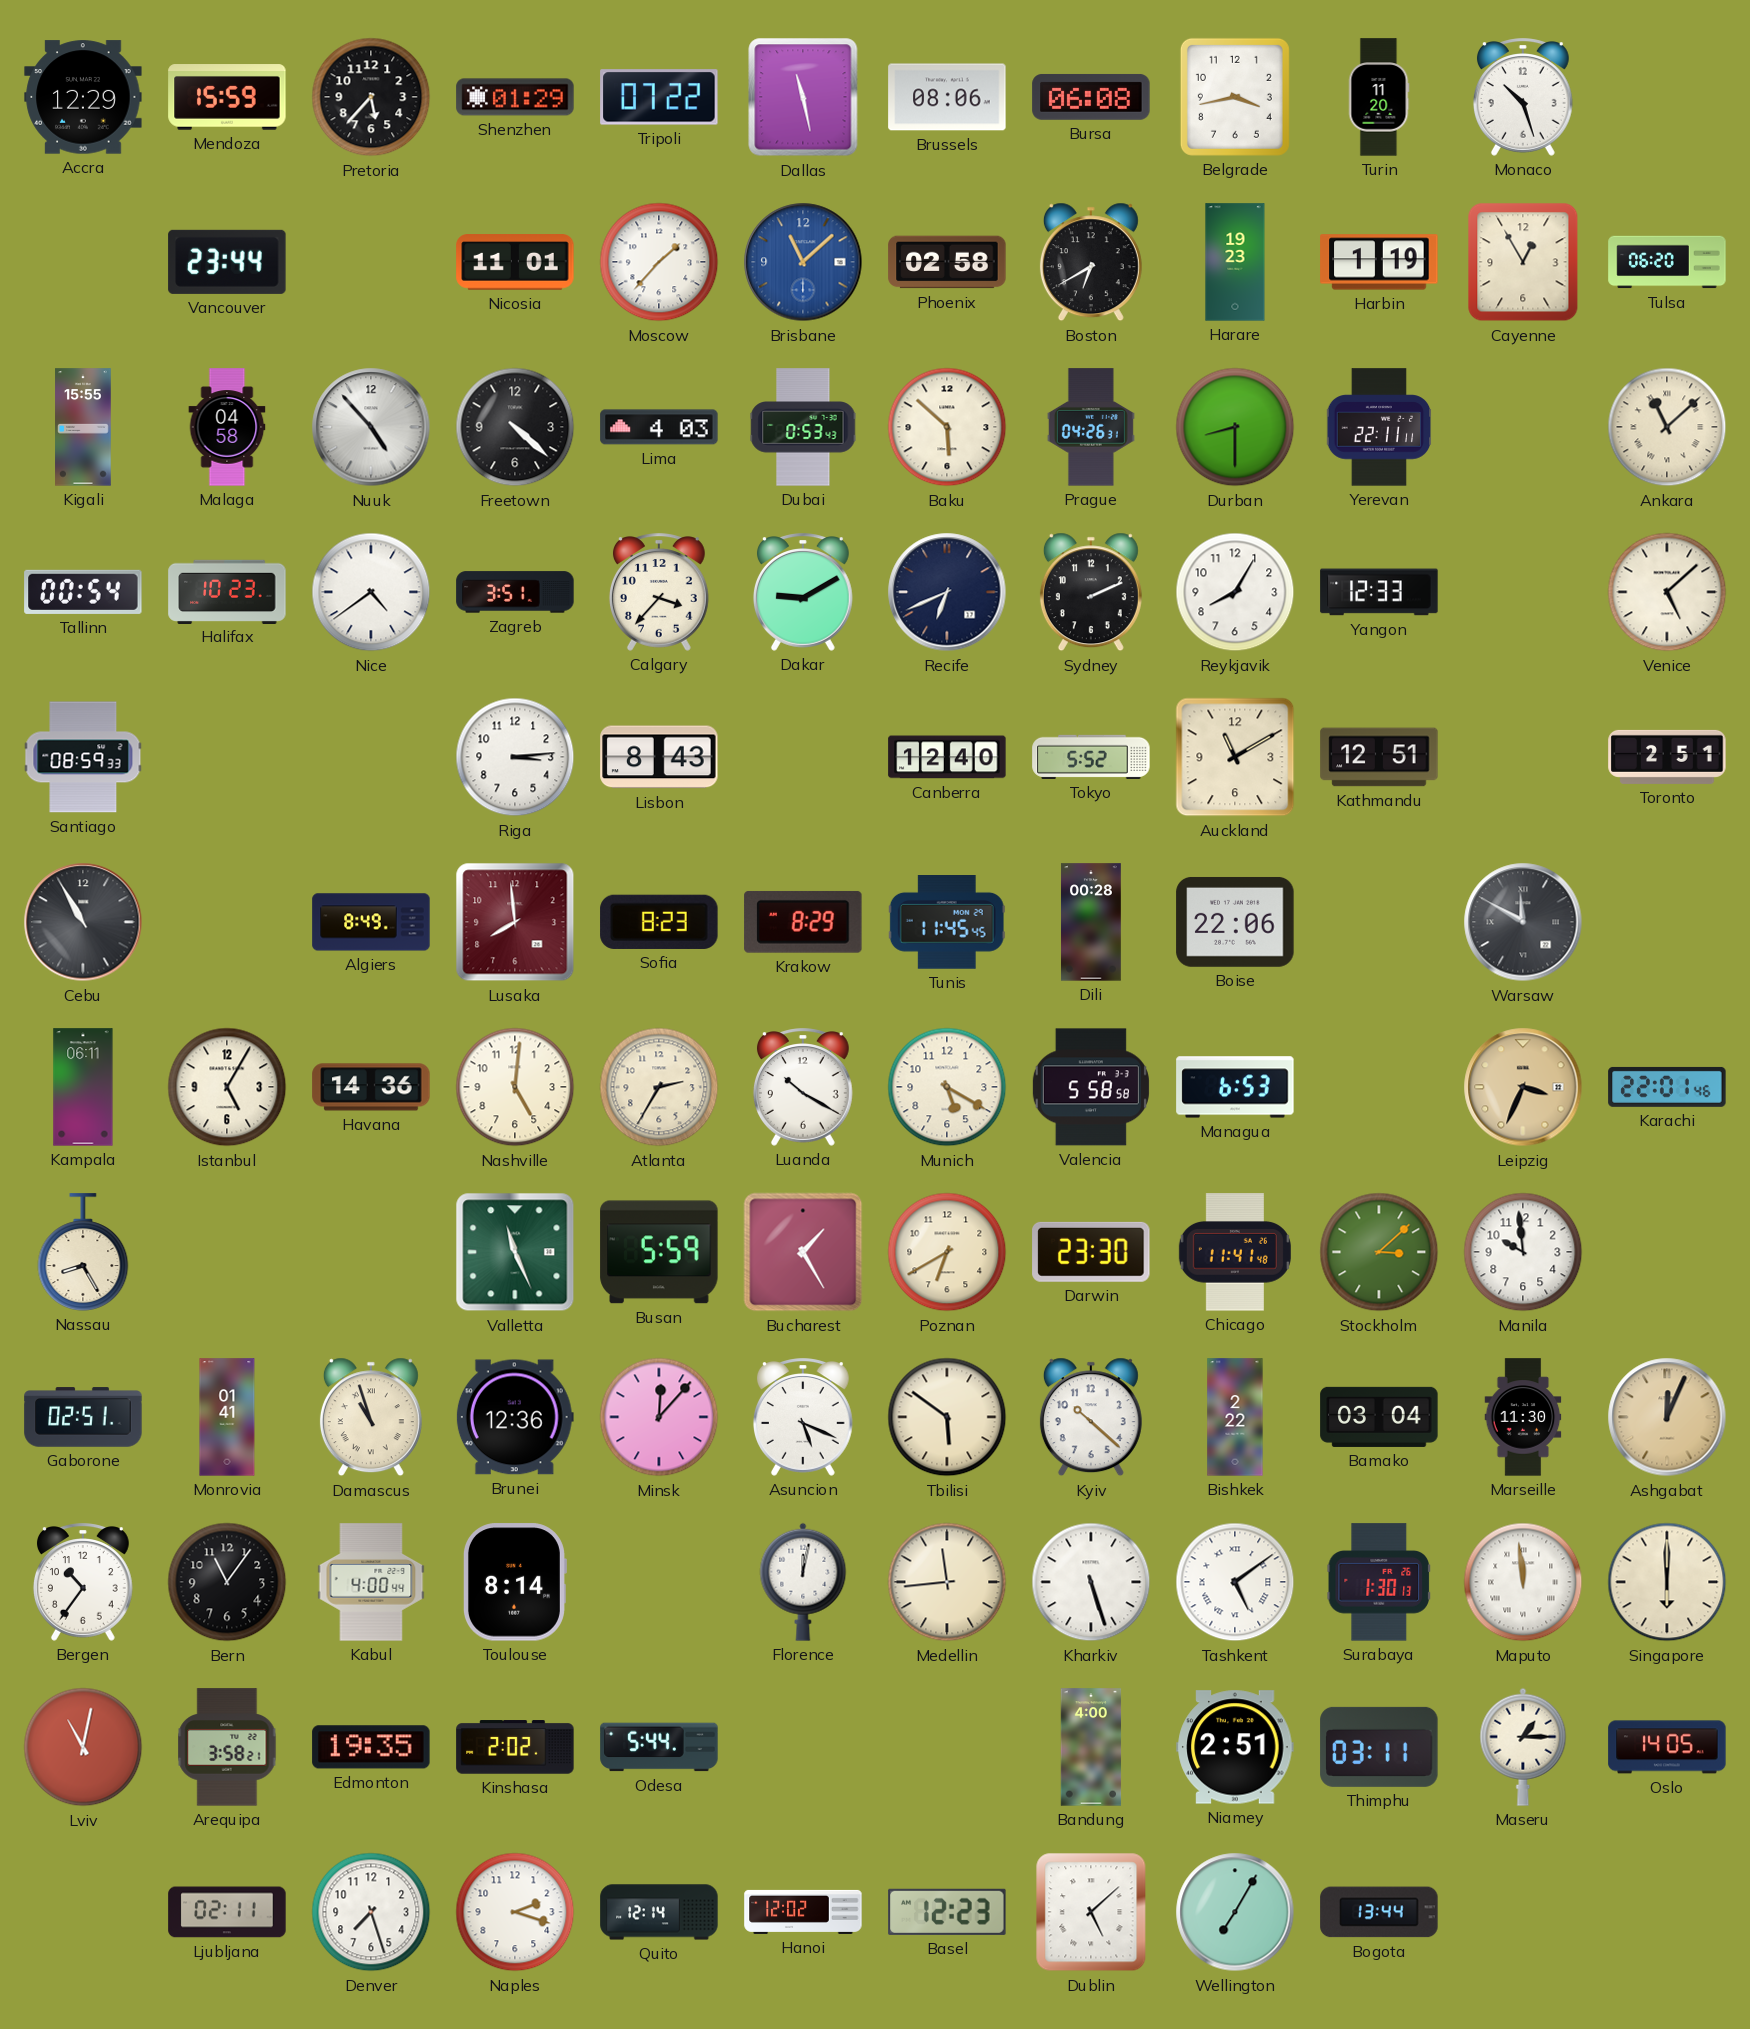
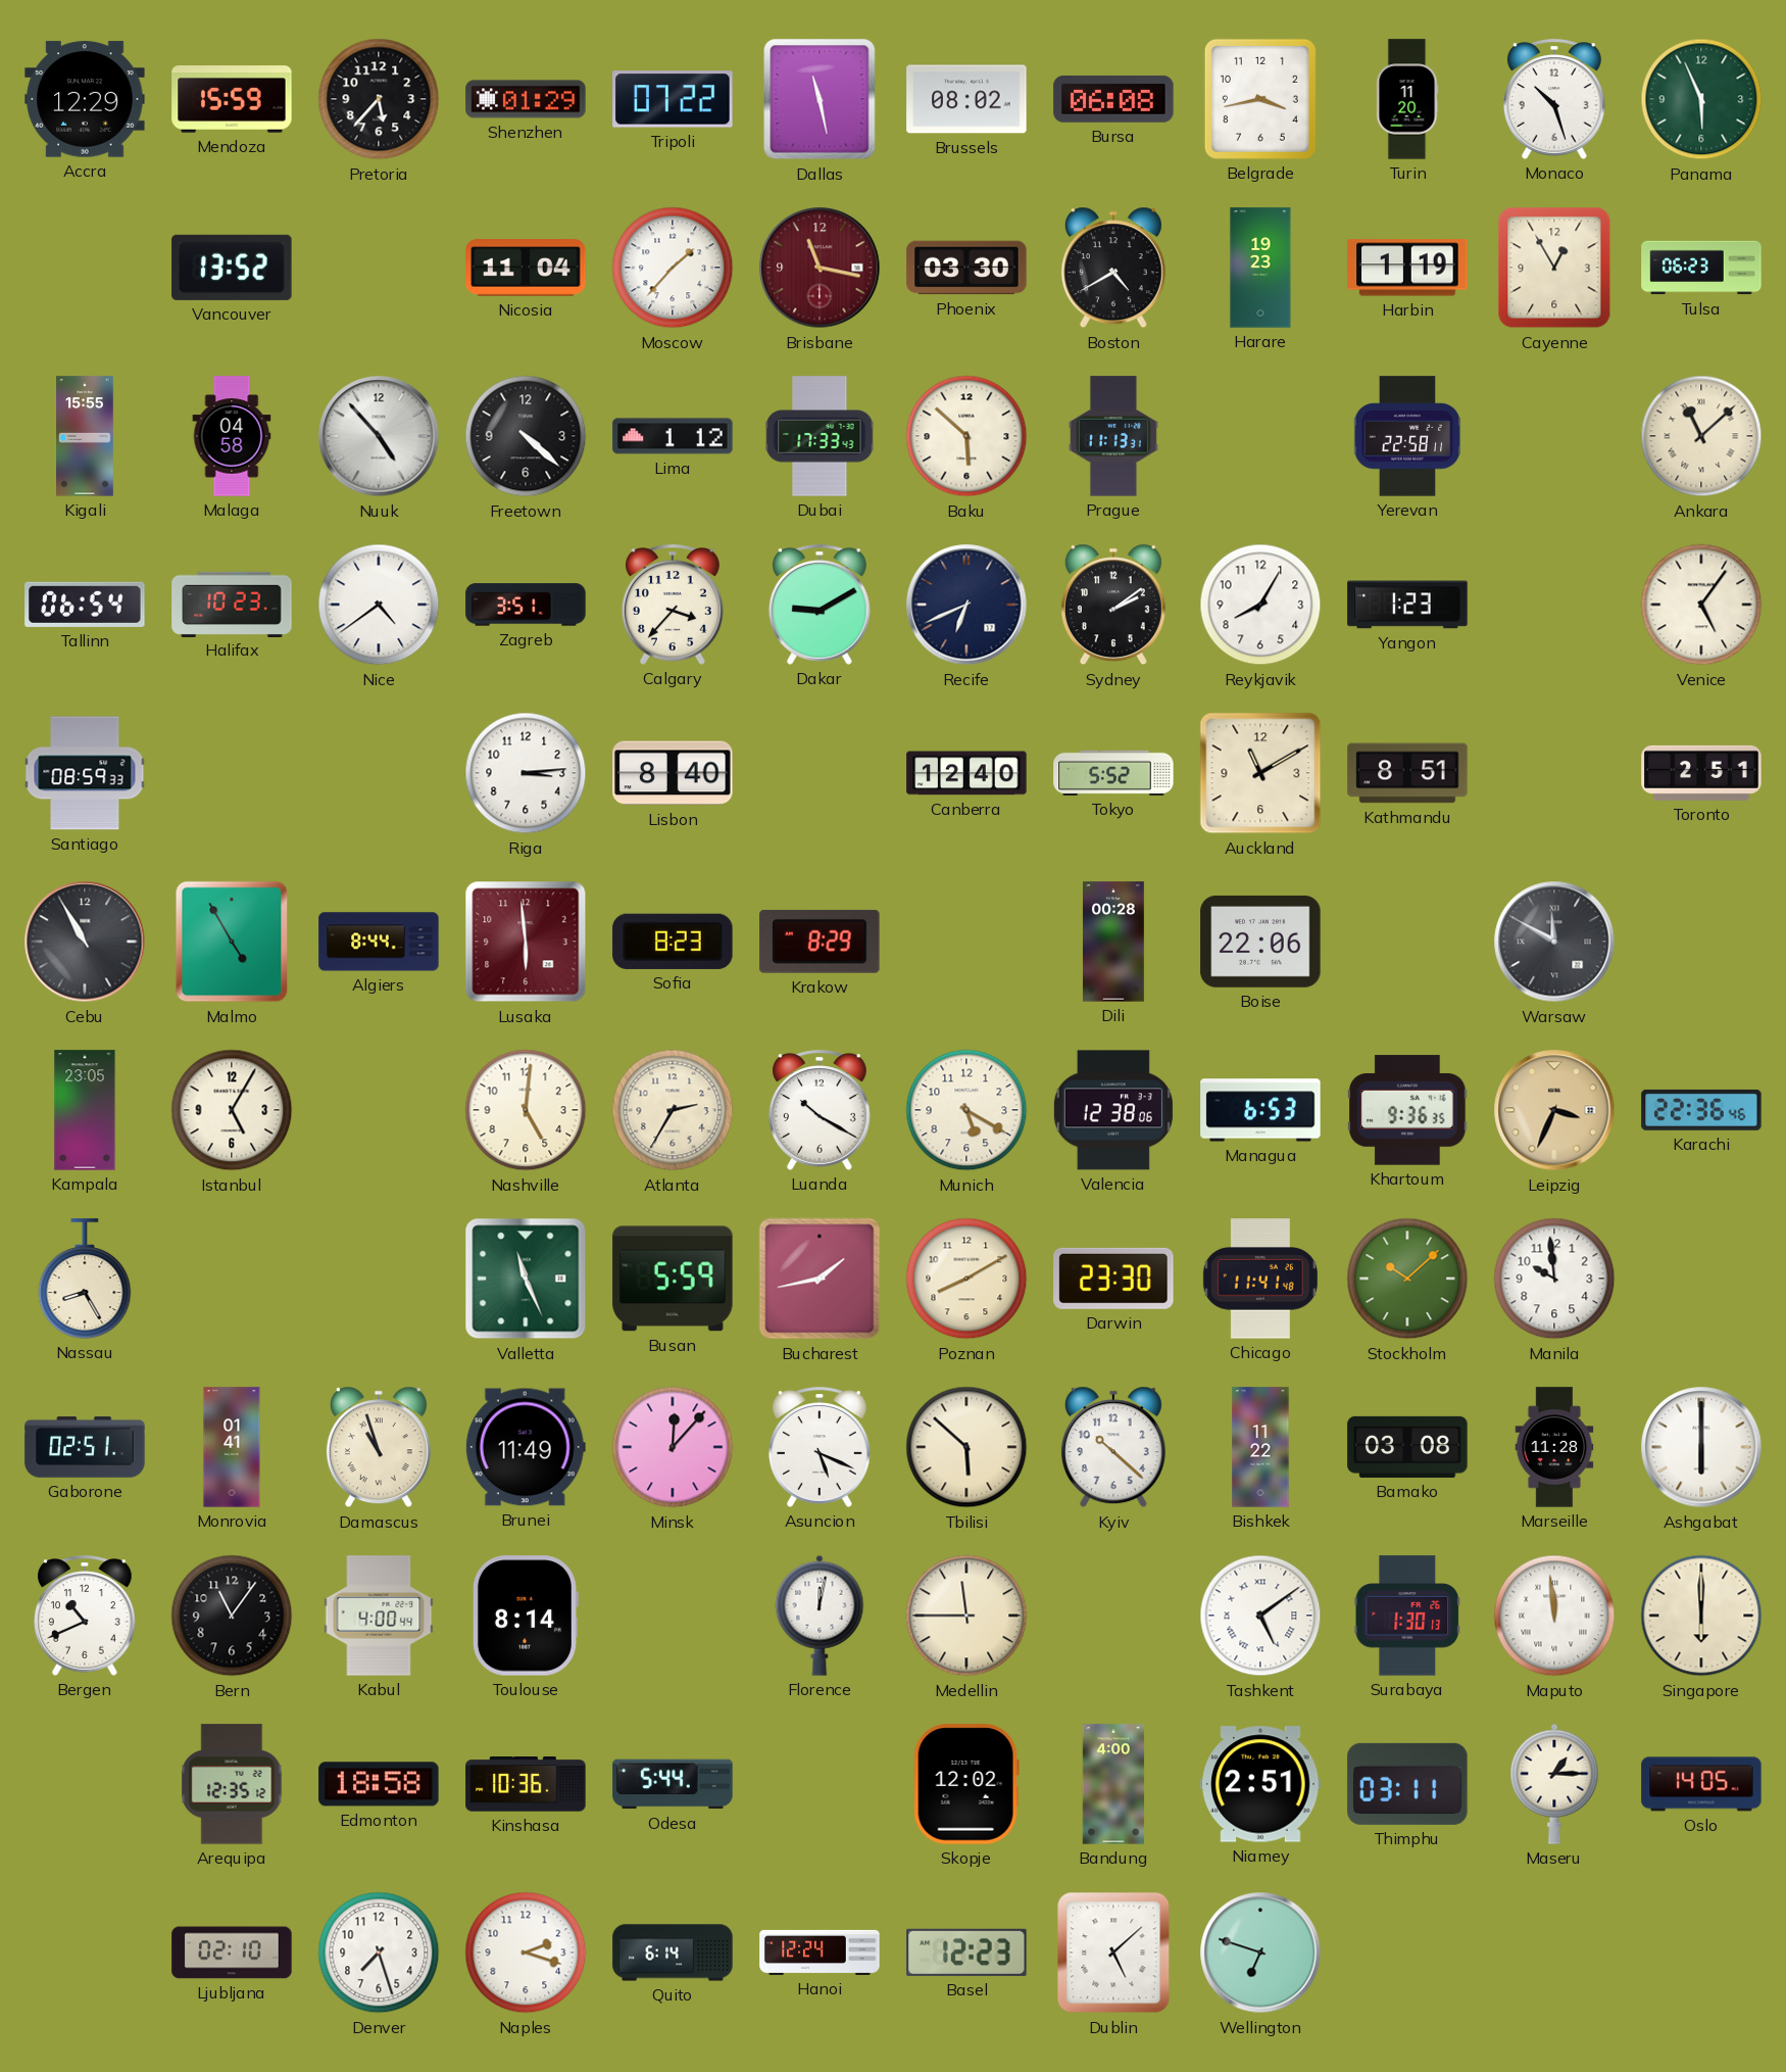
Brussels: 08:06 -> 08:02
Panama: none -> 5:56
Vancouver: 23:44 -> 13:52
Nicosia: 11:01 -> 11:04
Brisbane: 11:08 -> 11:17
Brisbane dial: blue -> burgundy
Phoenix: 02:58 -> 03:30
Boston: 6:40 -> 4:40
Tulsa: 06:20 -> 06:23
Lima: 4:03 -> 1:12
Dubai: 0:53 -> 17:33
Prague: 04:26 -> 11:13
Durban: 8:30 -> none
Yerevan: 22:11 -> 22:58
Tallinn: 00:54 -> 06:54
Sydney: 2:11 -> 2:09
Yangon: 12:33 -> 1:23
Venice: 5:08 -> 5:06
Lisbon: 8:43 -> 8:40
Kathmandu: 12:51 -> 8:51
Malmo: none -> 4:55
Algiers: 8:49 -> 8:44
Lusaka: 7:59 -> 5:59
Tunis: 11:45 -> none
Kampala: 06:11 -> 23:05
Havana: 14:36 -> none
Valencia: 5:58 -> 12:38
Khartoum: none -> 9:36
Karachi: 22:01 -> 22:36
Bucharest: 1:25 -> 1:43
Poznan: 6:40 -> 8:10
Stockholm: 3:08 -> 10:08
Brunei: 12:36 -> 11:49
Tbilisi: 5:51 -> 5:52
Bishkek: 2:22 -> 11:22
Bamako: 03:04 -> 03:08
Marseille: 11:30 -> 11:28
Ashgabat: 12:04 -> 6:00
Ashgabat dial: champagne -> white
Bergen: 10:36 -> 10:41
Medellin: 11:44 -> 11:45
Kharkiv: 5:27 -> none
Lviv: 11:02 -> none
Arequipa: 3:58 -> 12:35
Edmonton: 19:35 -> 18:58
Kinshasa: 2:02 -> 10:36
Skopje: none -> 12:02
Ljubljana: 02:11 -> 02:10
Quito: 12:14 -> 6:14
Hanoi: 12:02 -> 12:24
Wellington: 7:05 -> 6:48
Bogota: 13:44 -> none
